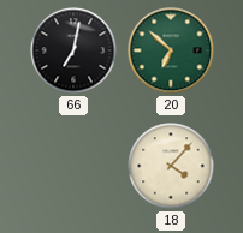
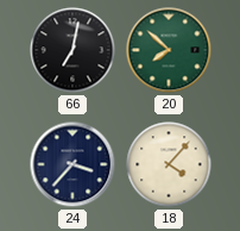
20: 6:52 -> 7:52
24: none -> 3:37
